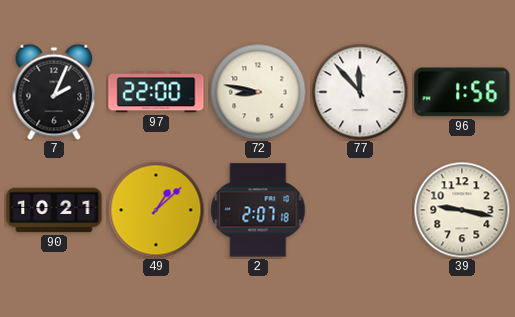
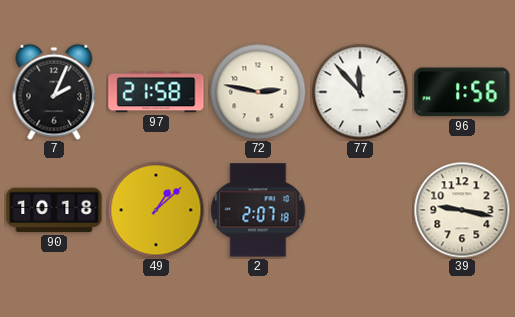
97: 22:00 -> 21:58
72: 8:47 -> 2:47
90: 10:21 -> 10:18
